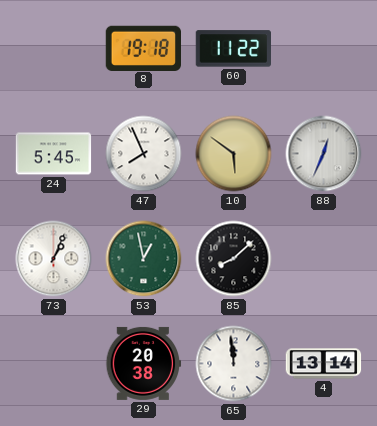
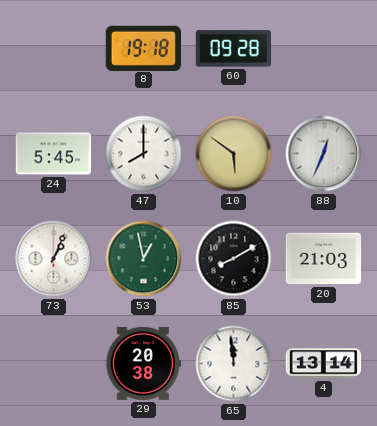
60: 11:22 -> 09:28
47: 7:56 -> 8:00
85: 8:08 -> 8:10
20: none -> 21:03
